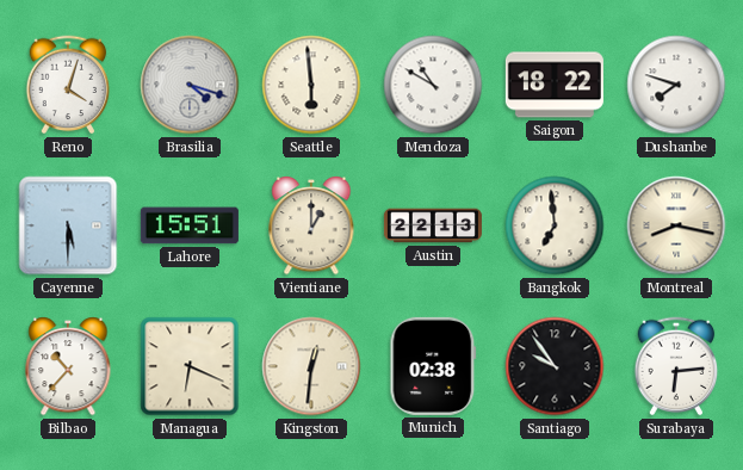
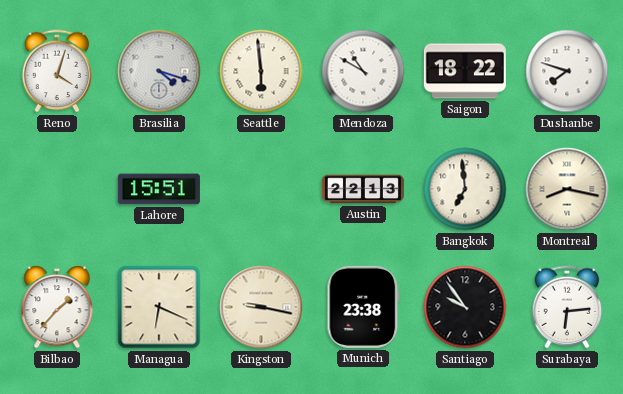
Cayenne: 5:30 -> none
Vientiane: 1:00 -> none
Bilbao: 10:37 -> 1:37
Kingston: 12:31 -> 9:17
Munich: 02:38 -> 23:38
